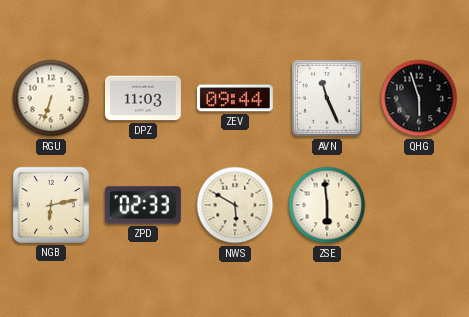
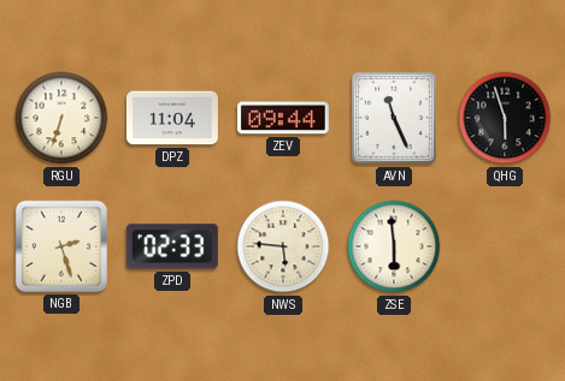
DPZ: 11:03 -> 11:04
NGB: 6:13 -> 2:27
NWS: 5:50 -> 5:46
